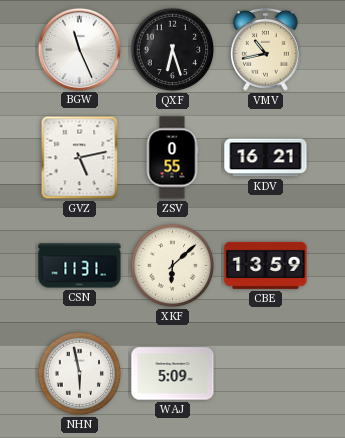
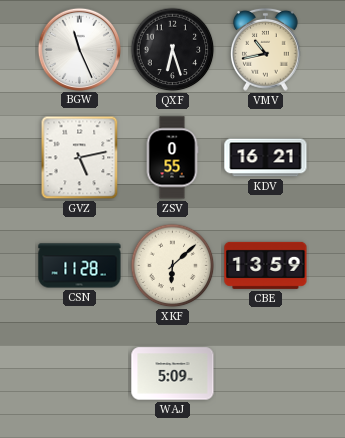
CSN: 11:31 -> 11:28
NHN: 5:58 -> none
